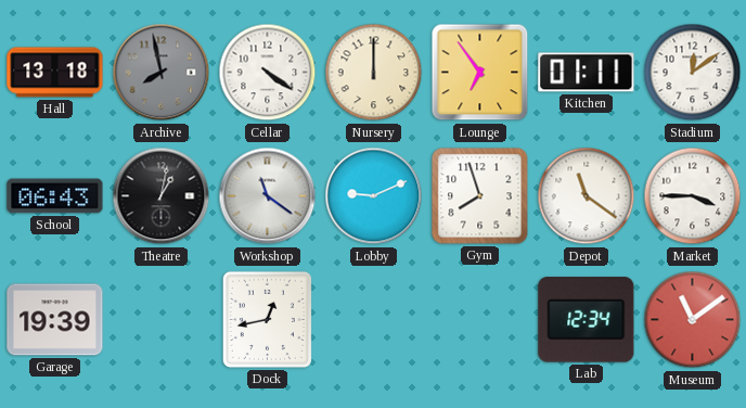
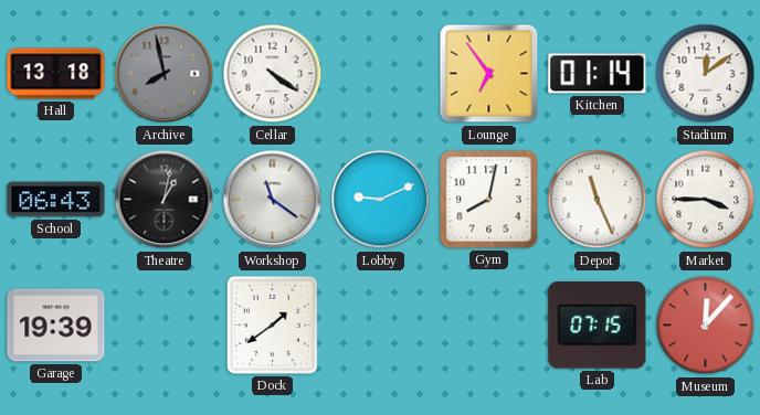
Nursery: 12:00 -> none
Kitchen: 01:11 -> 01:14
Gym: 7:57 -> 8:02
Depot: 11:21 -> 11:26
Dock: 12:43 -> 1:39
Lab: 12:34 -> 07:15
Museum: 11:09 -> 12:07
